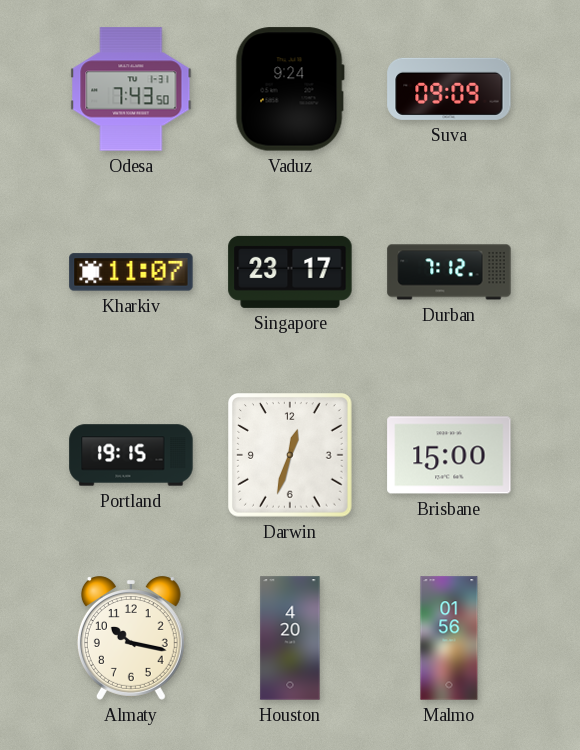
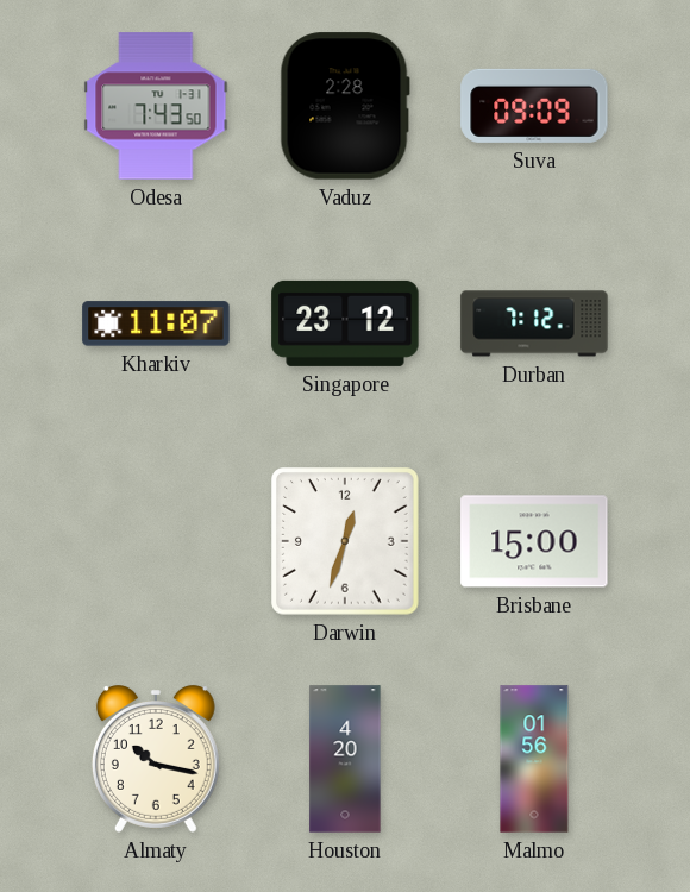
Vaduz: 9:24 -> 2:28
Singapore: 23:17 -> 23:12
Portland: 19:15 -> none
